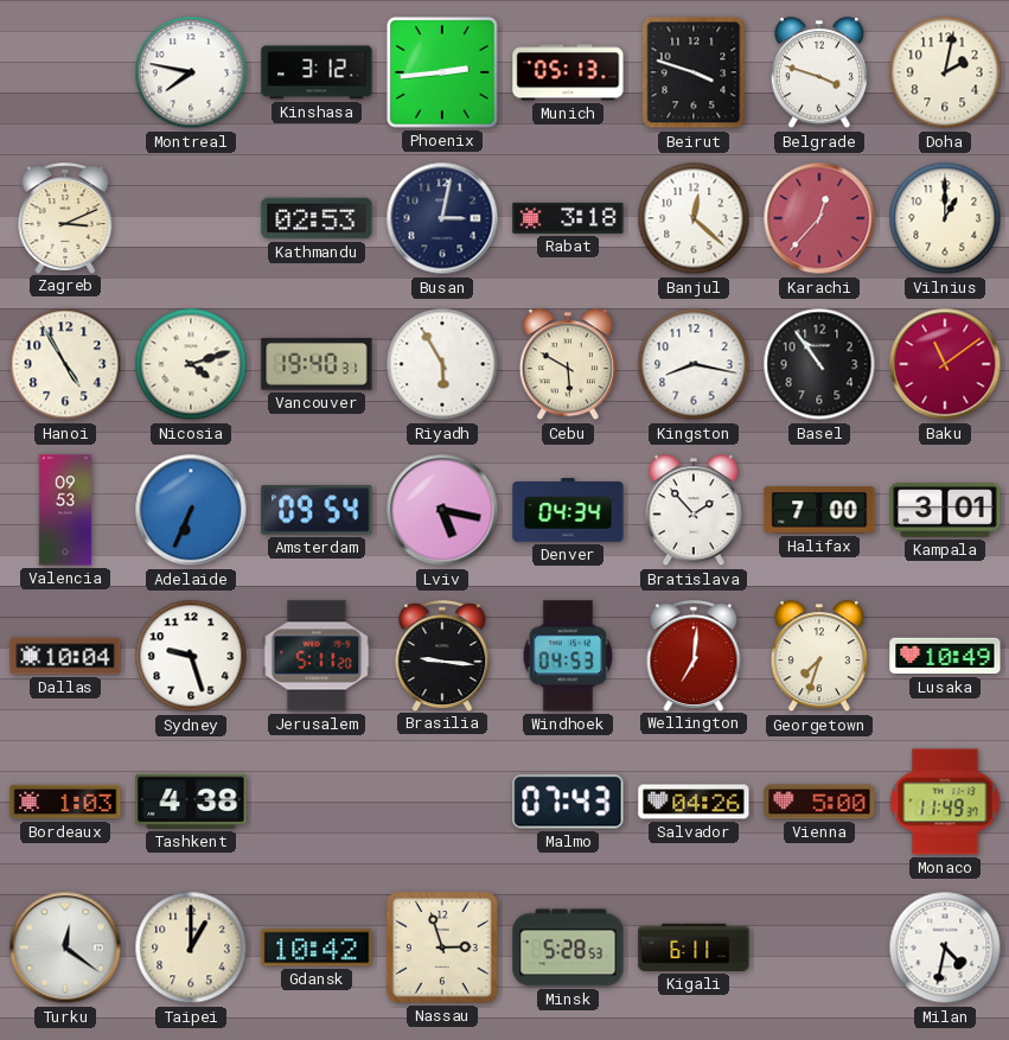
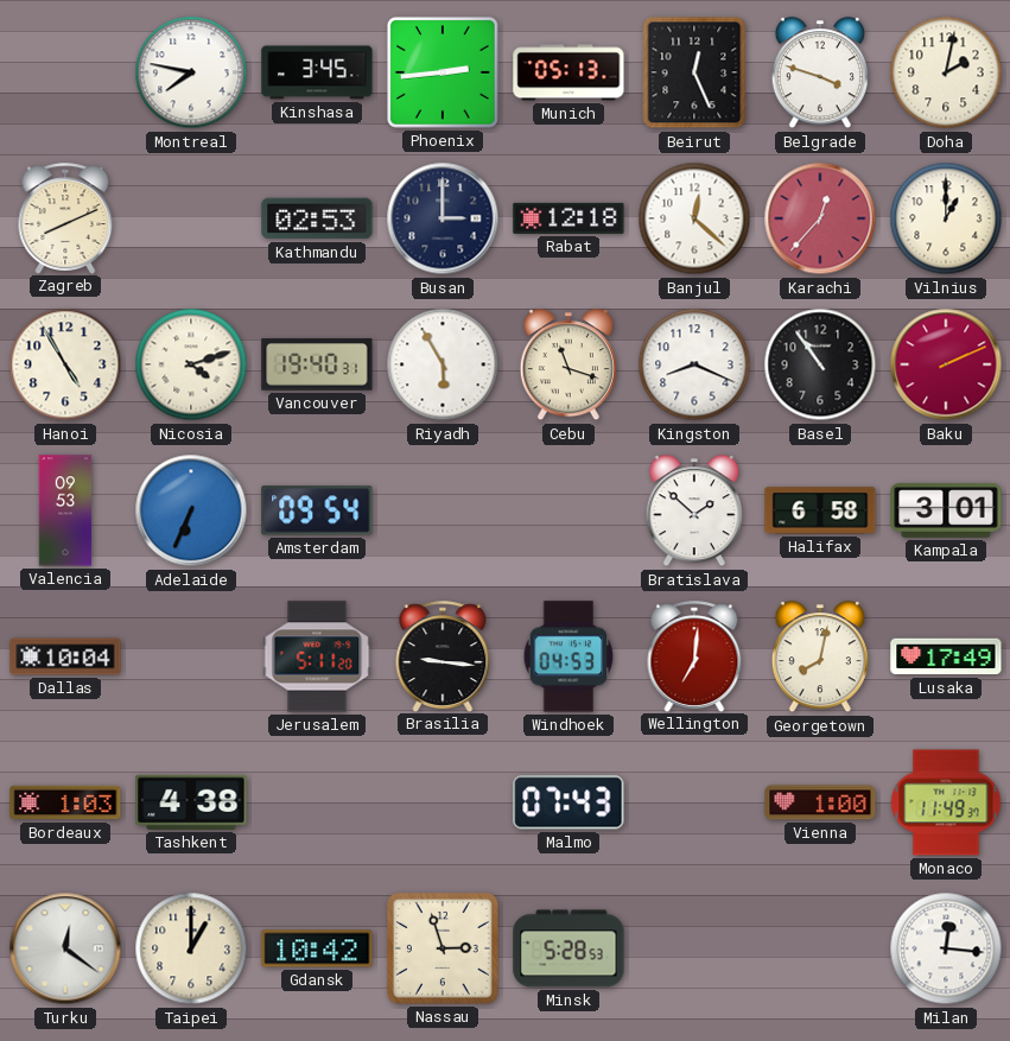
Kinshasa: 3:12 -> 3:45
Beirut: 3:48 -> 12:26
Zagreb: 3:11 -> 8:11
Busan: 3:02 -> 3:00
Rabat: 3:18 -> 12:18
Cebu: 5:50 -> 11:18
Kingston: 8:17 -> 8:19
Baku: 11:09 -> 2:11
Lviv: 5:17 -> none
Denver: 04:34 -> none
Bratislava: 1:53 -> 1:52
Halifax: 7:00 -> 6:58
Sydney: 9:27 -> none
Georgetown: 7:33 -> 8:02
Lusaka: 10:49 -> 17:49
Salvador: 04:26 -> none
Vienna: 5:00 -> 1:00
Kigali: 6:11 -> none
Milan: 4:32 -> 12:16
